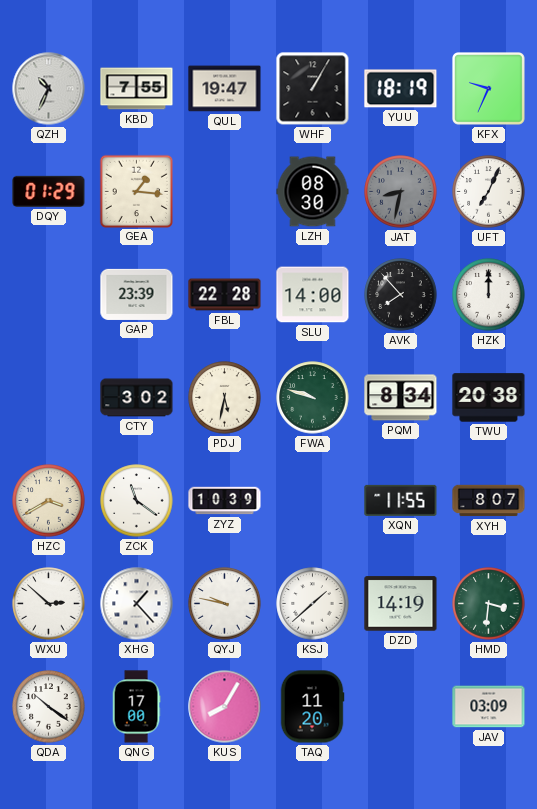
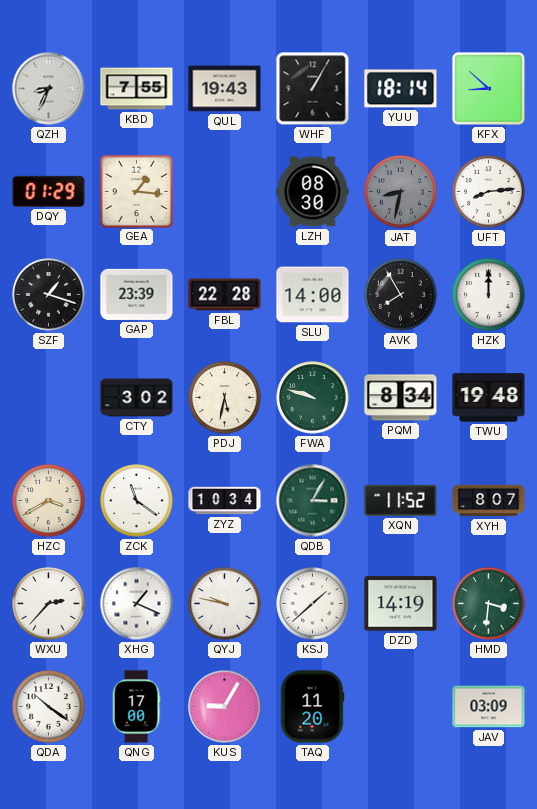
QZH: 10:34 -> 8:34
QUL: 19:47 -> 19:43
YUU: 18:19 -> 18:14
KFX: 9:34 -> 8:52
UFT: 7:04 -> 8:14
SZF: none -> 1:18
AVK: 7:53 -> 7:55
TWU: 20:38 -> 19:48
ZYZ: 10:39 -> 10:34
QDB: none -> 3:05
XQN: 11:55 -> 11:52
WXU: 2:52 -> 2:37
XHG: 1:23 -> 1:19
KUS: 8:05 -> 9:05
